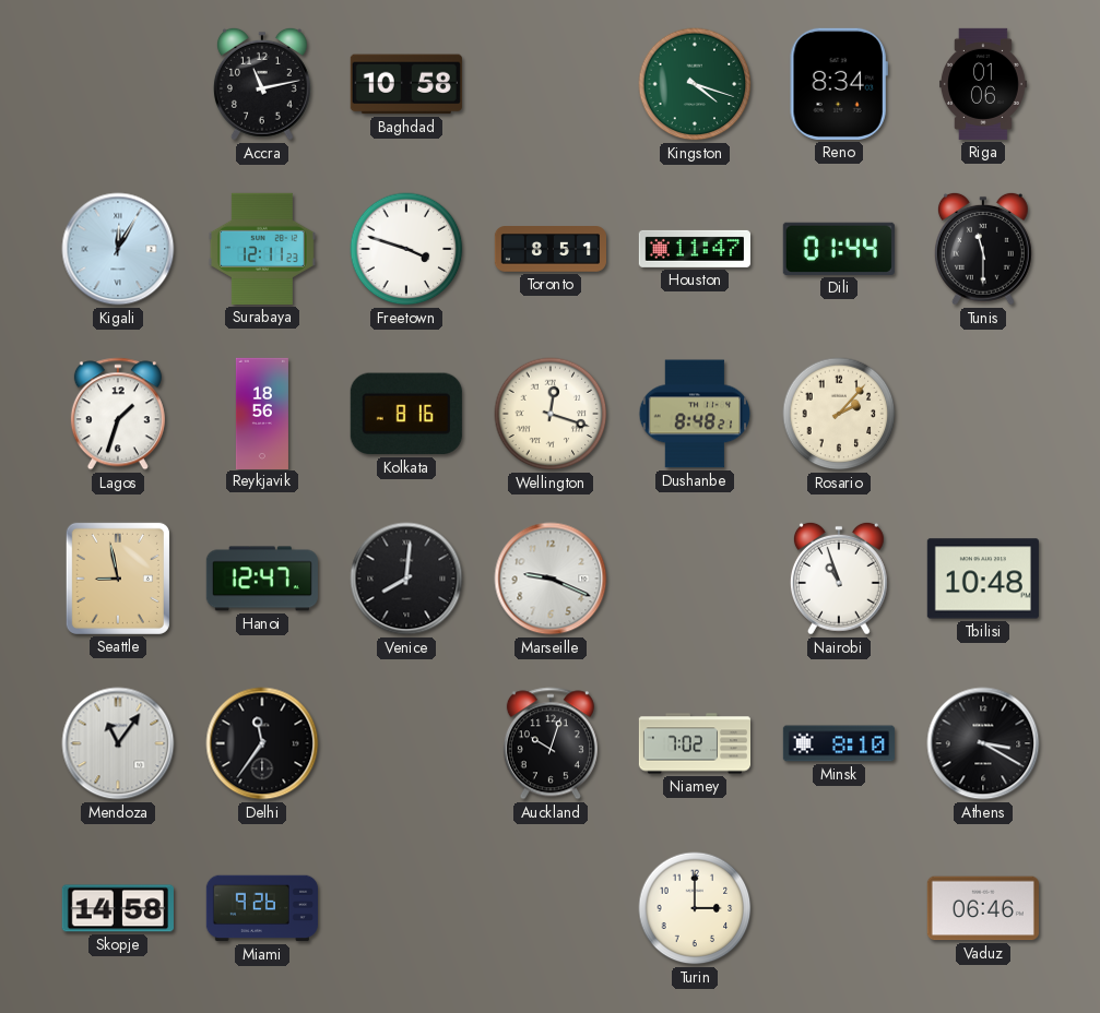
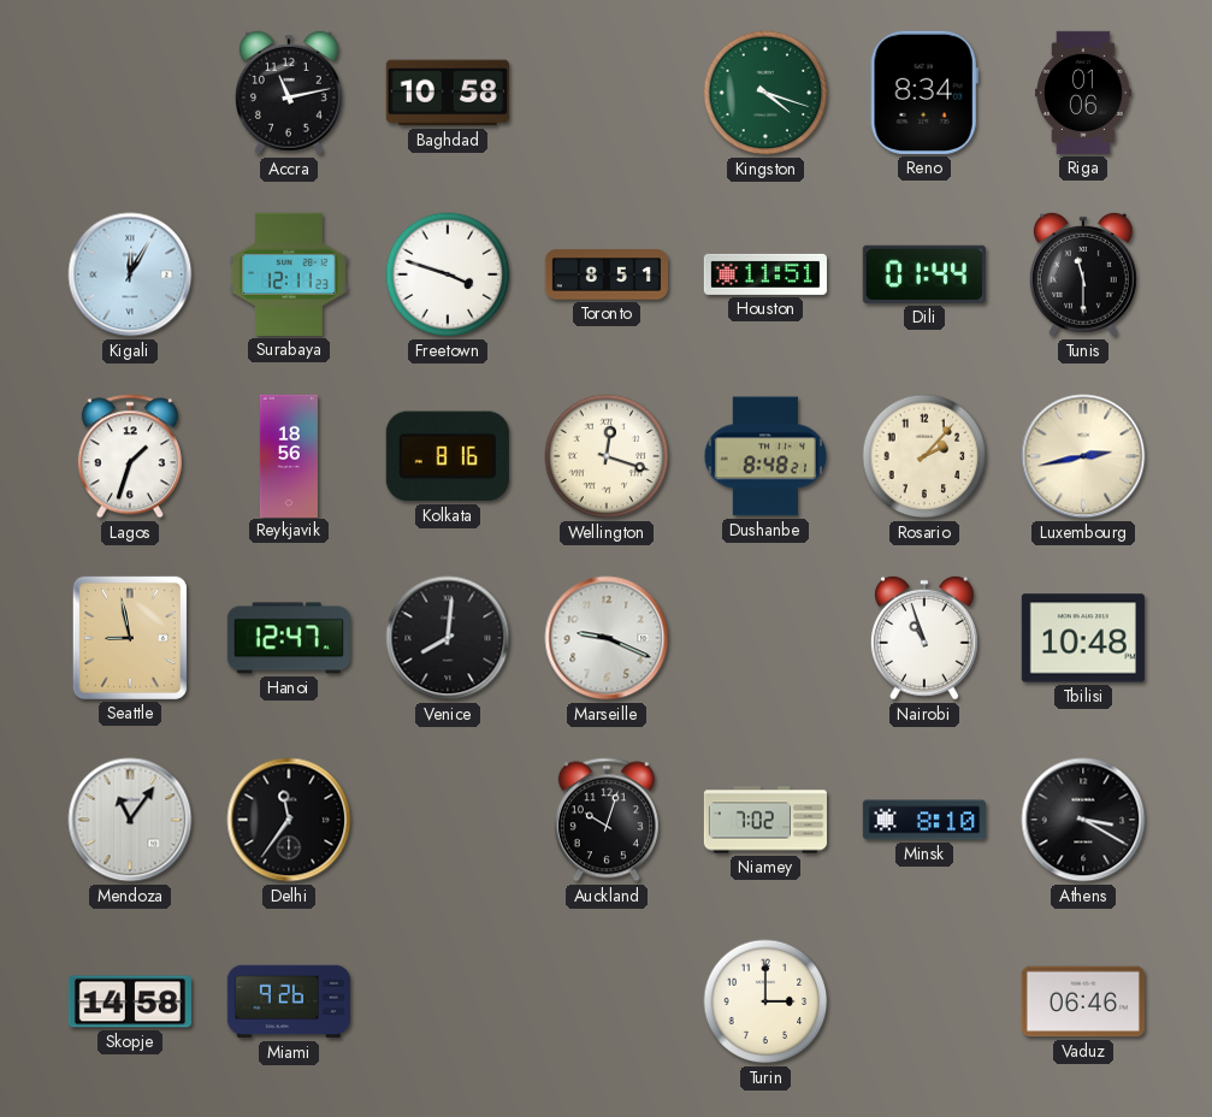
Houston: 11:47 -> 11:51
Luxembourg: none -> 2:43
